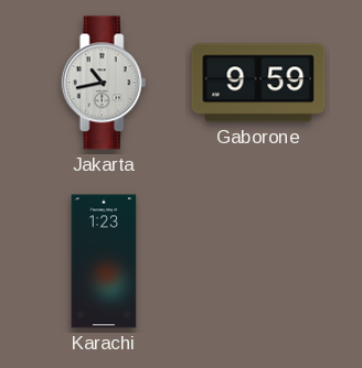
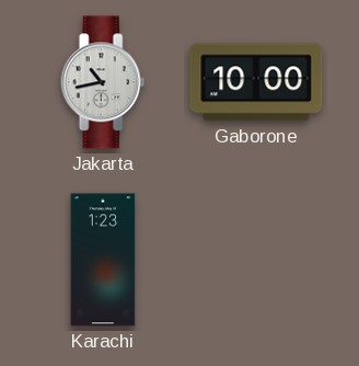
Gaborone: 9:59 -> 10:00
